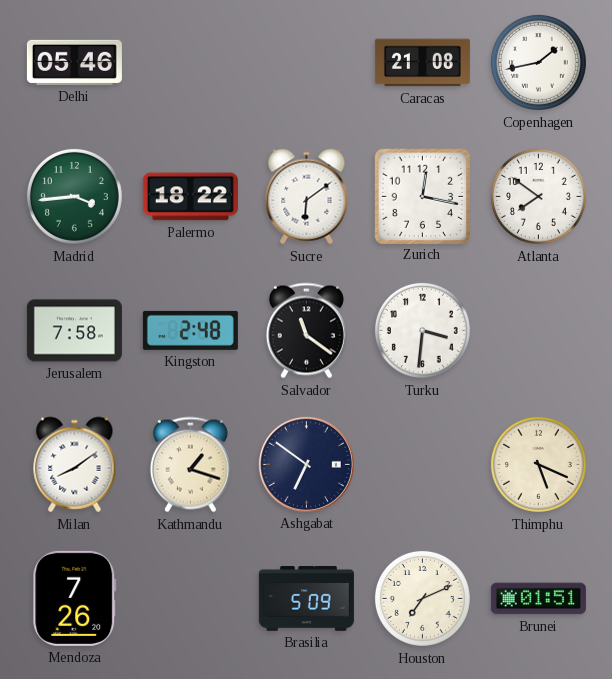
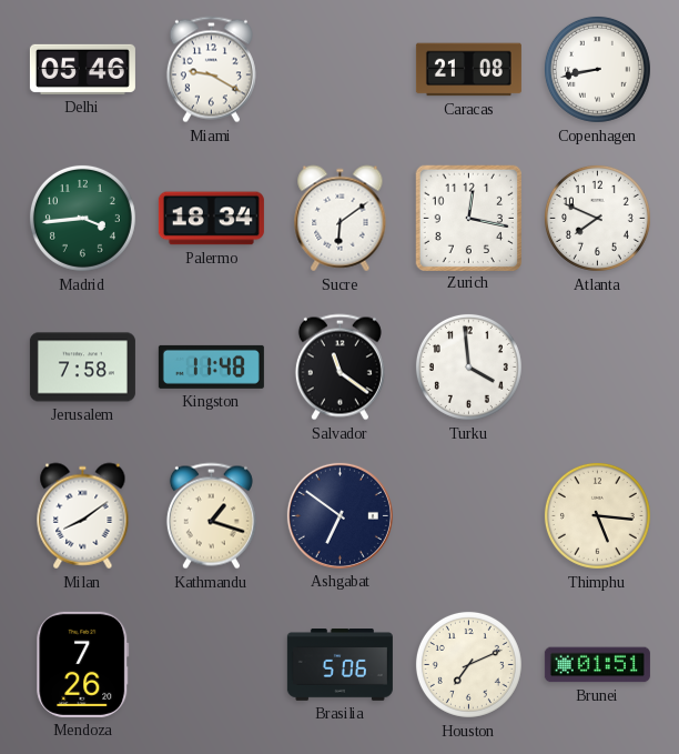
Miami: none -> 9:20
Copenhagen: 1:43 -> 8:43
Palermo: 18:22 -> 18:34
Atlanta: 7:51 -> 7:49
Kingston: 2:48 -> 11:48
Turku: 3:31 -> 3:59
Thimphu: 5:19 -> 5:16
Brasilia: 5:09 -> 5:06
